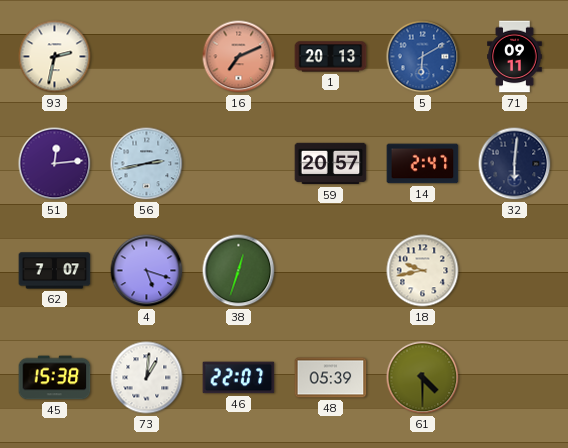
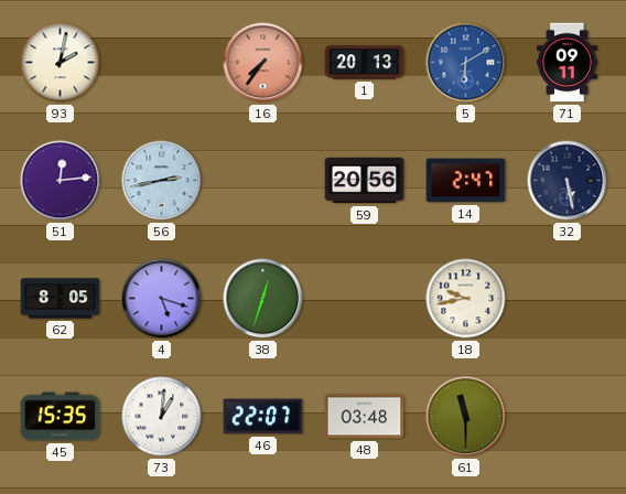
93: 2:32 -> 2:02
16: 7:11 -> 7:36
59: 20:57 -> 20:56
32: 6:01 -> 5:28
62: 7:07 -> 8:05
45: 15:38 -> 15:35
48: 05:39 -> 03:48
61: 4:30 -> 11:30
